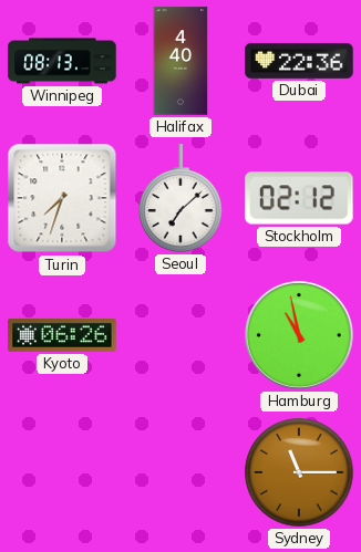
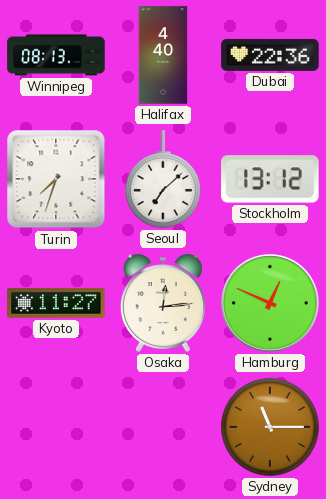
Stockholm: 02:12 -> 13:12
Kyoto: 06:26 -> 11:27
Osaka: none -> 12:14
Hamburg: 10:58 -> 12:49
